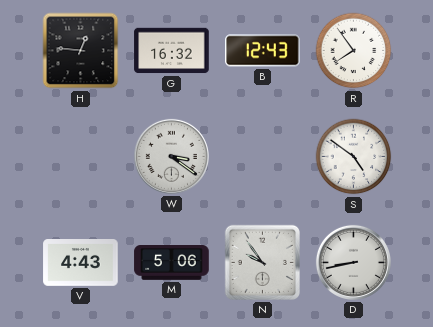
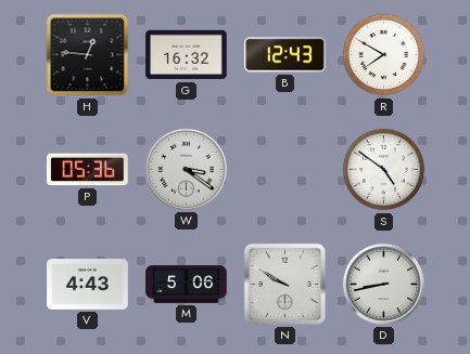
R: 7:54 -> 7:50
P: none -> 05:36
N: 9:54 -> 9:50
